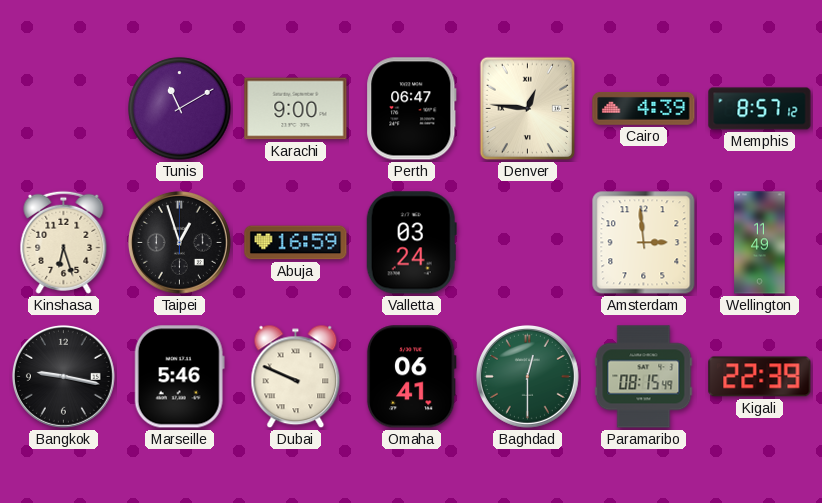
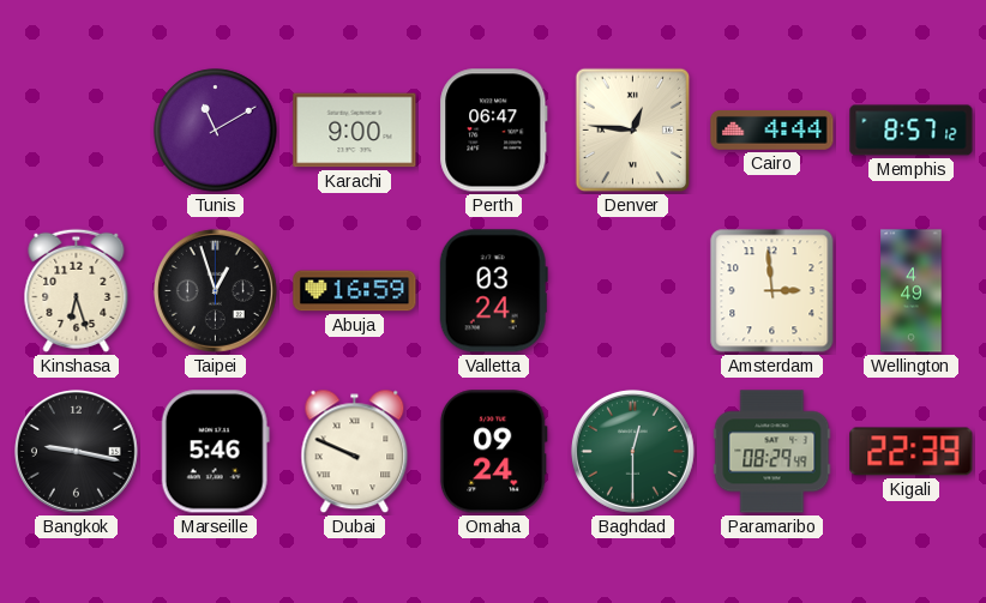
Cairo: 4:39 -> 4:44
Wellington: 11:49 -> 4:49
Omaha: 06:41 -> 09:24
Paramaribo: 08:15 -> 08:29
